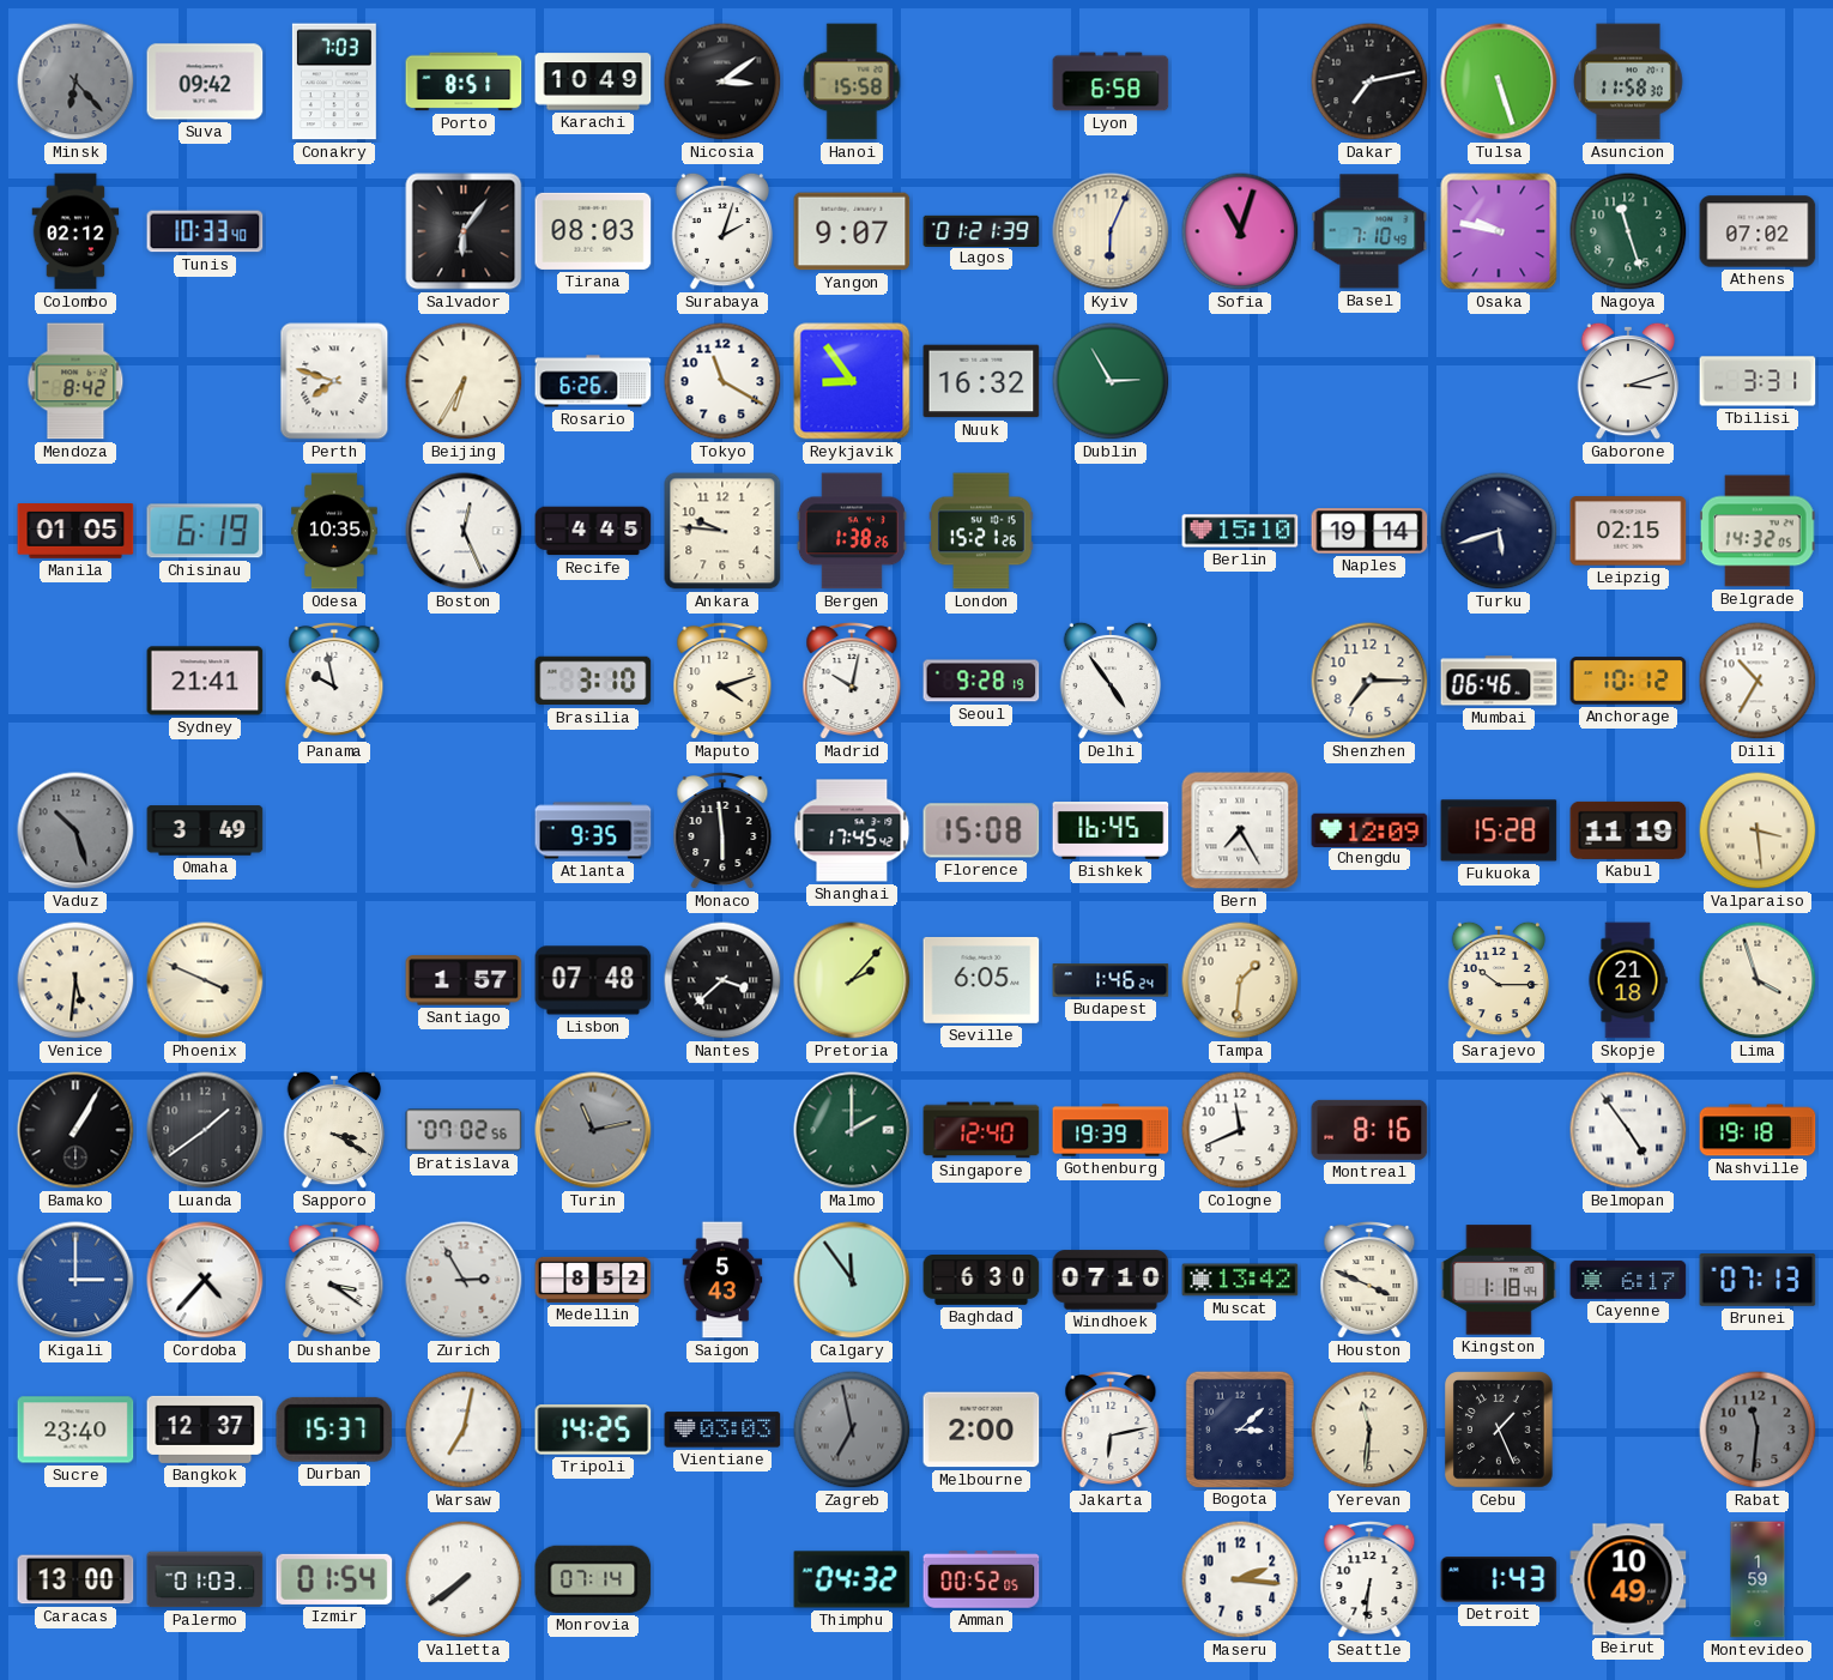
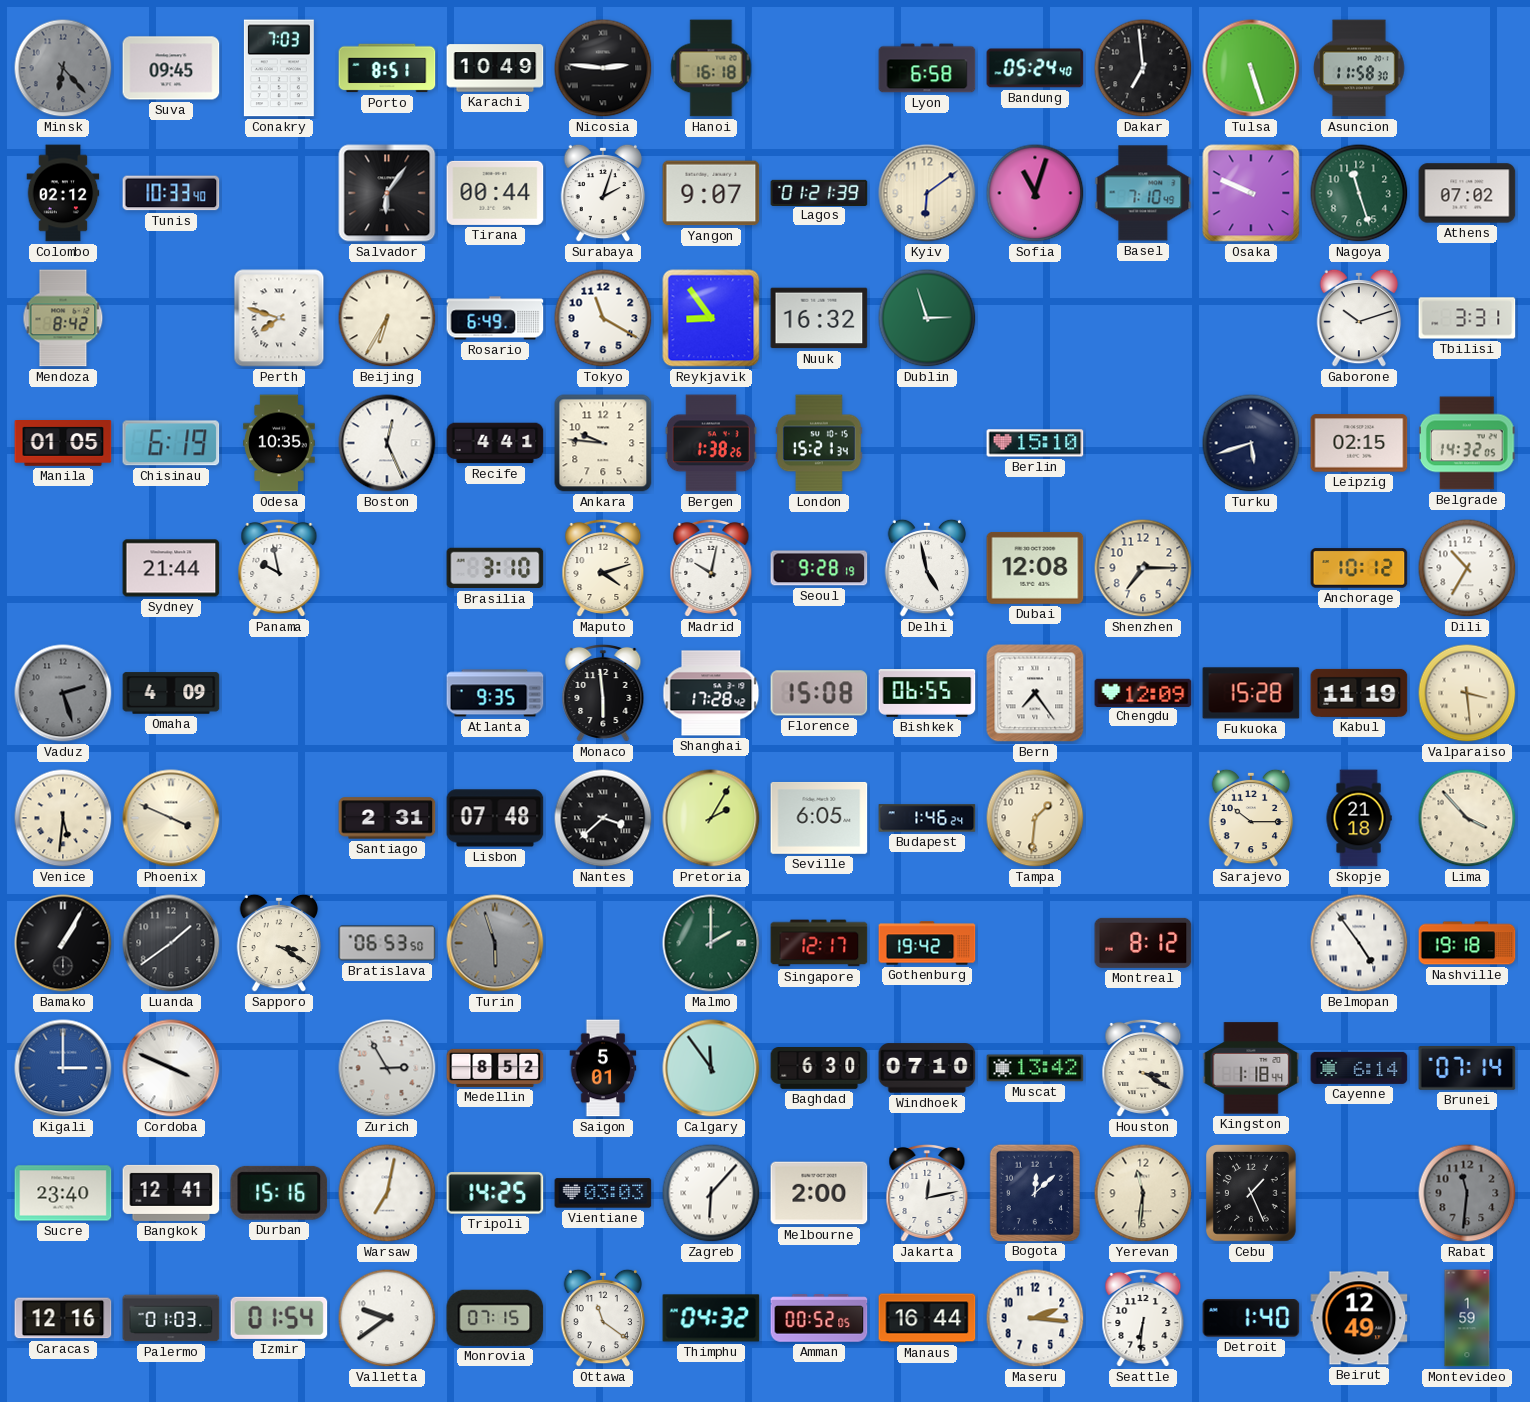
Suva: 09:42 -> 09:45
Nicosia: 3:09 -> 2:46
Hanoi: 15:58 -> 16:18
Bandung: none -> 05:24
Dakar: 7:13 -> 6:59
Tirana: 08:03 -> 00:44
Kyiv: 6:04 -> 6:09
Osaka: 9:47 -> 9:49
Rosario: 6:26 -> 6:49
Dublin: 2:55 -> 2:57
Gaborone: 3:12 -> 10:12
Recife: 4:45 -> 4:41
London: 15:21:26 -> 15:21:34
Naples: 19:14 -> none
Sydney: 21:41 -> 21:44
Delhi: 4:54 -> 4:58
Dubai: none -> 12:08
Mumbai: 06:46 -> none
Vaduz: 10:27 -> 2:27
Omaha: 3:49 -> 4:09
Shanghai: 17:45 -> 17:28
Bishkek: 16:45 -> 06:55
Bern: 7:25 -> 7:24
Santiago: 1:57 -> 2:31
Pretoria: 2:07 -> 2:05
Lima: 3:57 -> 3:53
Bratislava: 07:02 -> 06:53
Turin: 11:13 -> 5:57
Singapore: 12:40 -> 12:17
Gothenburg: 19:39 -> 19:42
Cologne: 11:41 -> none
Montreal: 8:16 -> 8:12
Cordoba: 4:37 -> 3:49
Dushanbe: 3:21 -> none
Saigon: 5:43 -> 5:01
Houston: 3:49 -> 3:20
Cayenne: 6:17 -> 6:14
Brunei: 07:13 -> 07:14
Bangkok: 12:37 -> 12:41
Durban: 15:37 -> 15:16
Zagreb: 6:58 -> 6:07
Zagreb dial: grey -> white
Jakarta: 6:13 -> 12:13
Bogota: 3:08 -> 12:08
Caracas: 13:00 -> 12:16
Valletta: 7:39 -> 9:39
Monrovia: 07:14 -> 07:15
Ottawa: none -> 11:21
Manaus: none -> 16:44
Detroit: 1:43 -> 1:40
Beirut: 10:49 -> 12:49
